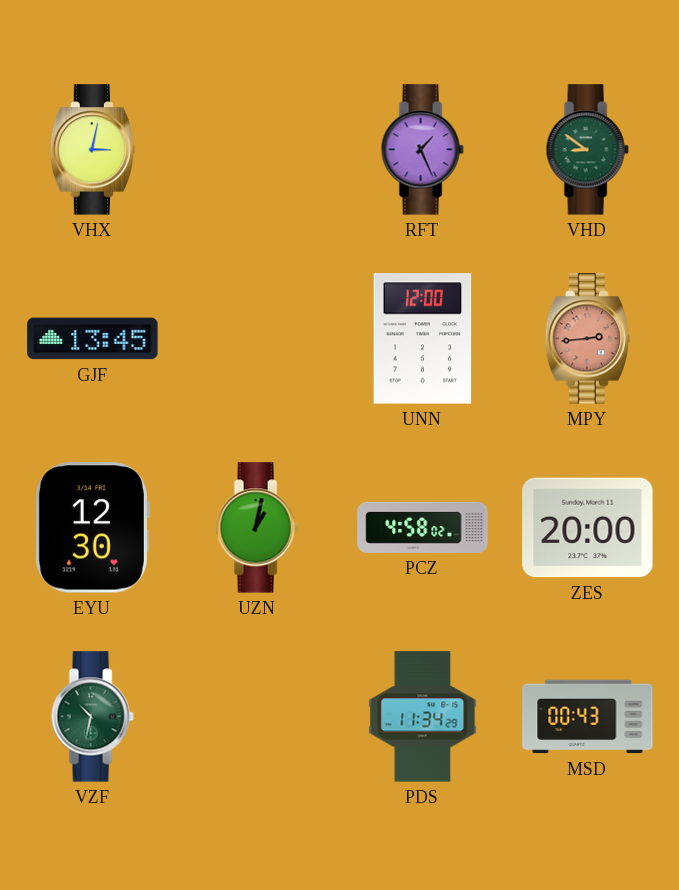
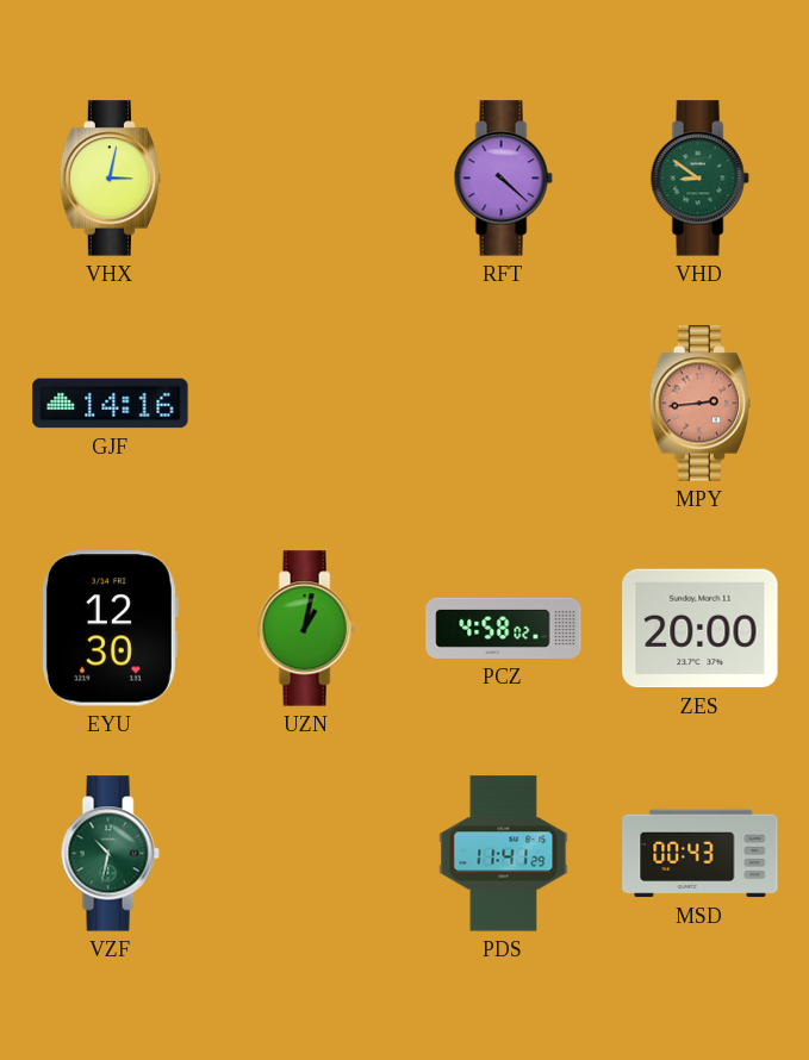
RFT: 1:26 -> 4:22
GJF: 13:45 -> 14:16
UNN: 12:00 -> none
PDS: 11:34 -> 11:41
